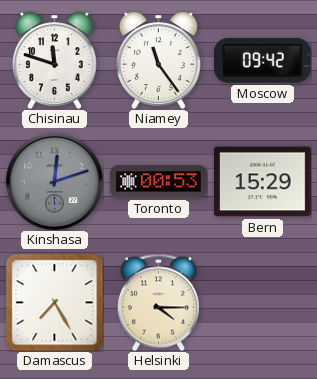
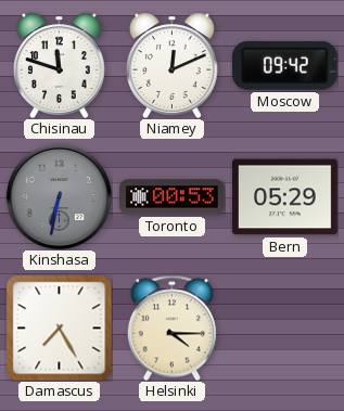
Niamey: 11:24 -> 12:11
Kinshasa: 12:12 -> 6:32
Bern: 15:29 -> 05:29
